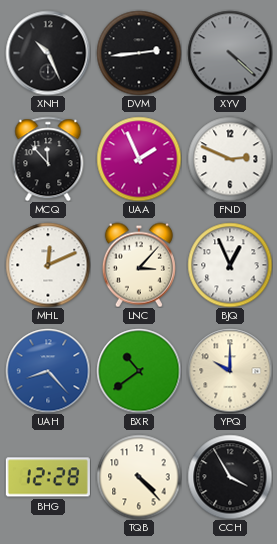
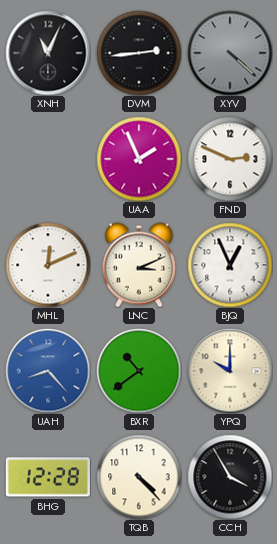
XNH: 10:26 -> 11:04
MCQ: 11:53 -> none
LNC: 3:07 -> 3:11
